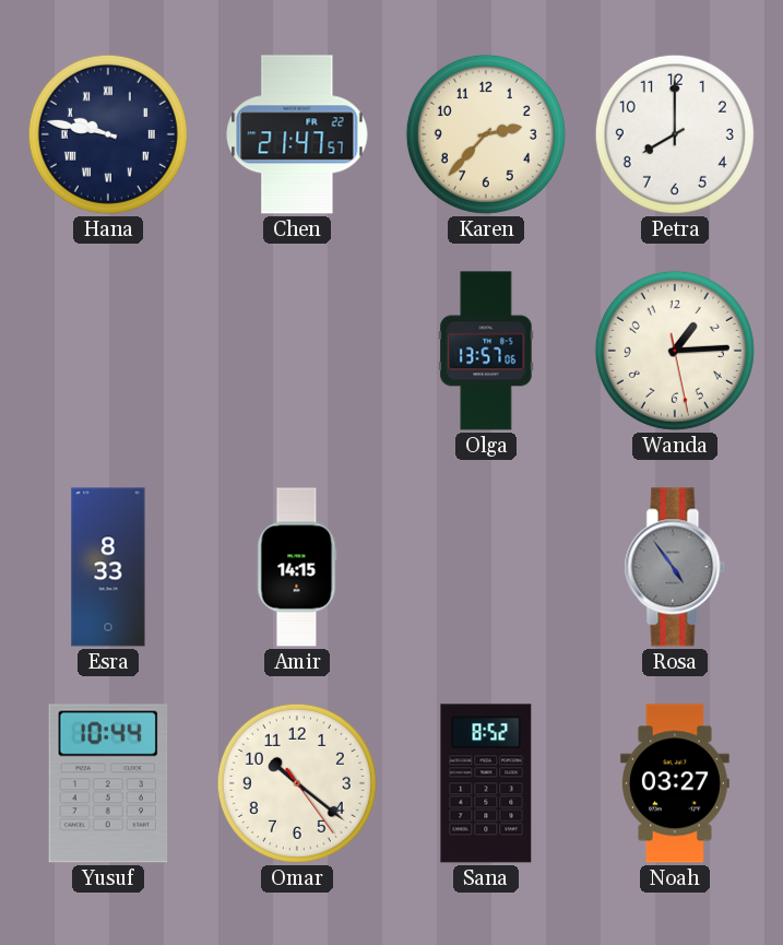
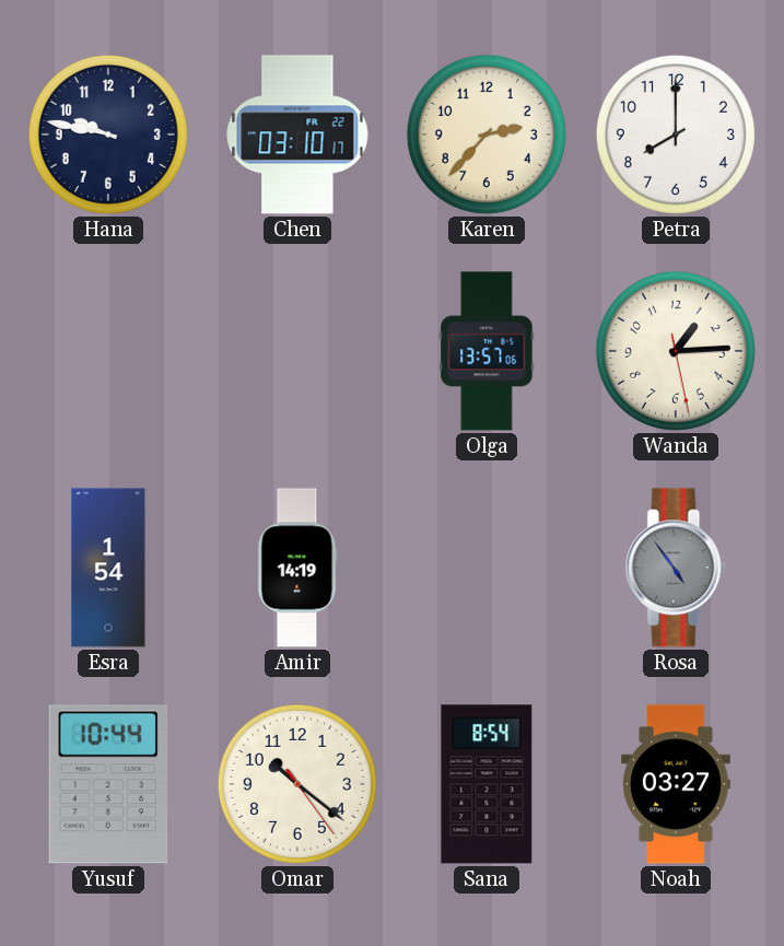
Hana numerals: Roman -> Arabic
Chen: 21:47 -> 03:10
Esra: 8:33 -> 1:54
Amir: 14:15 -> 14:19
Sana: 8:52 -> 8:54
